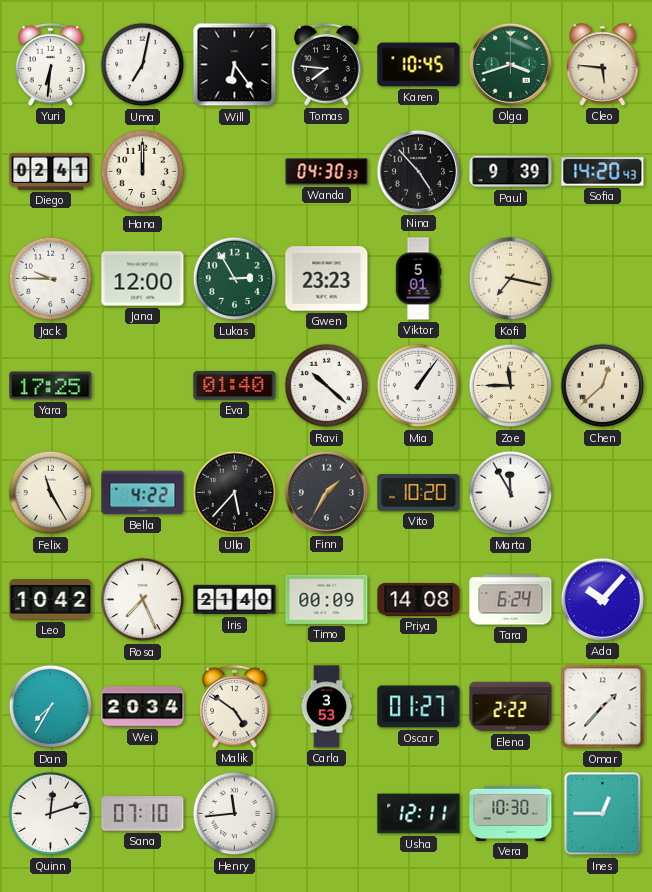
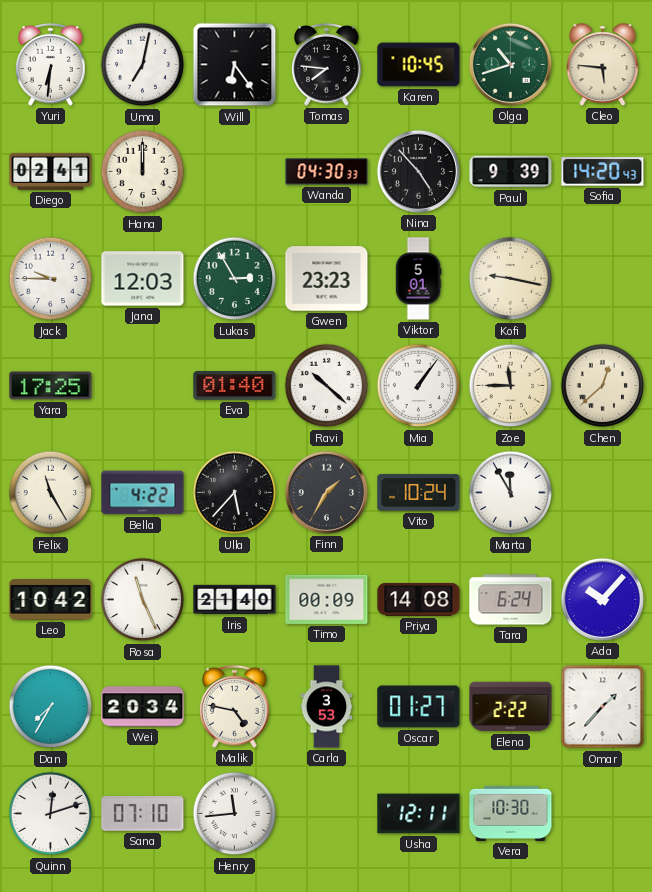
Olga: 3:42 -> 10:42
Jana: 12:00 -> 12:03
Kofi: 7:17 -> 9:17
Vito: 10:20 -> 10:24
Rosa: 7:26 -> 11:26
Malik: 4:51 -> 4:47
Ines: 12:45 -> none
